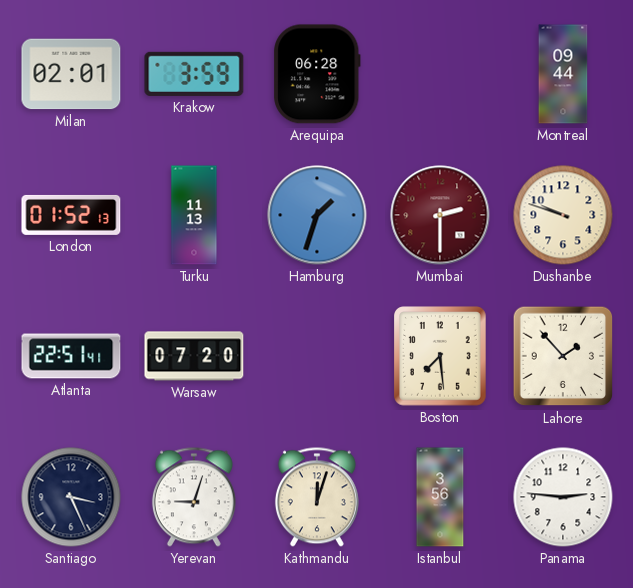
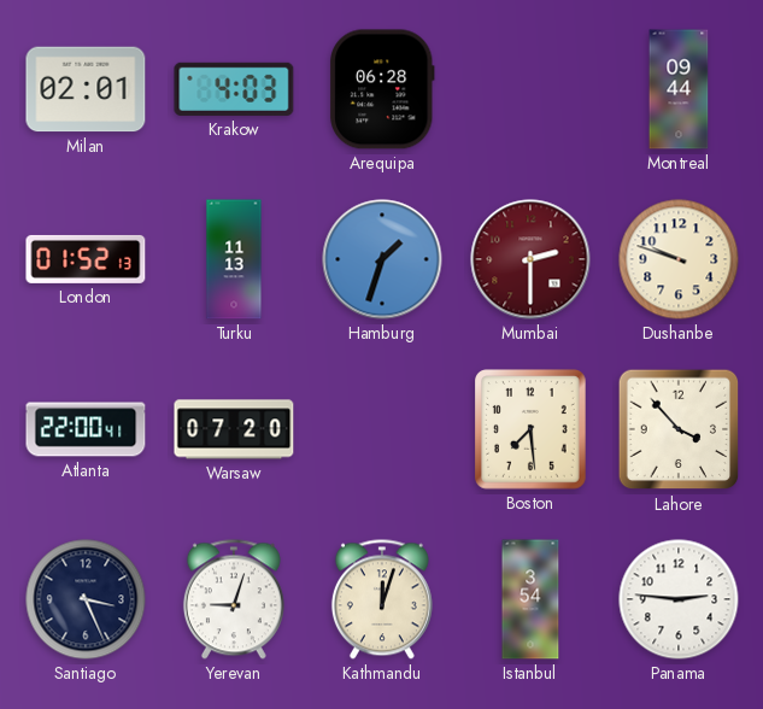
Krakow: 3:59 -> 4:03
Atlanta: 22:51 -> 22:00
Lahore: 1:53 -> 3:53
Istanbul: 3:56 -> 3:54
